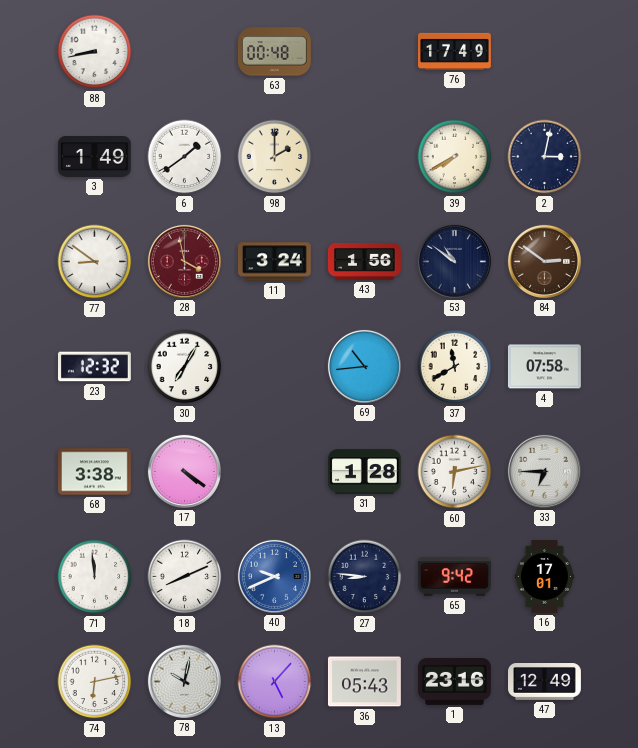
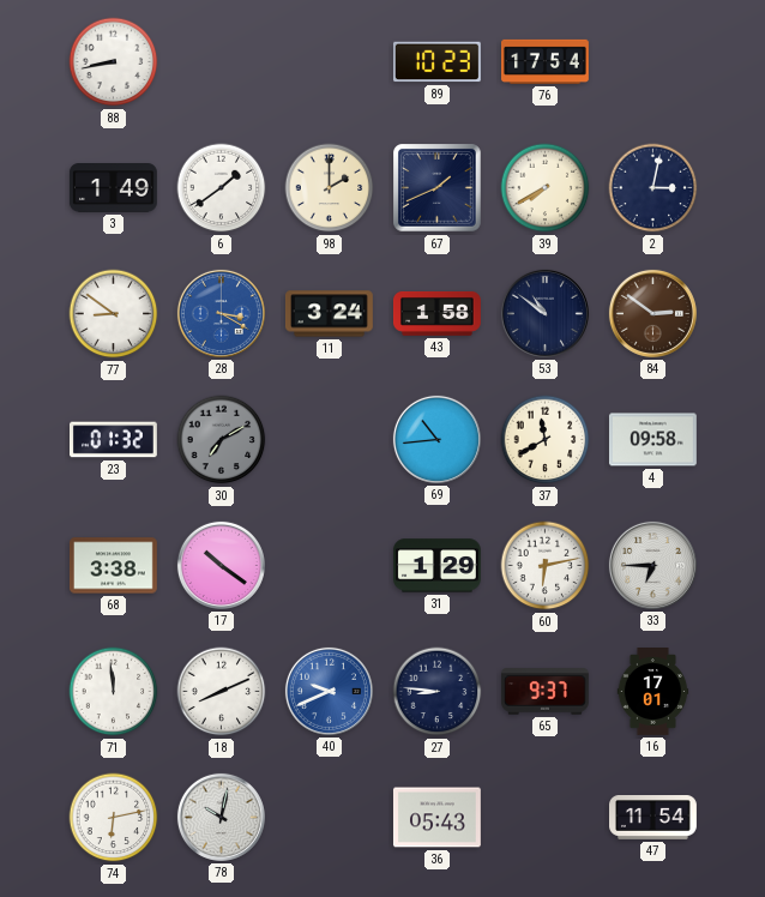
63: 00:48 -> none
89: none -> 10:23
76: 17:49 -> 17:54
67: none -> 1:41
28: 3:58 -> 3:20
28 dial: burgundy -> blue
43: 1:56 -> 1:58
23: 12:32 -> 01:32
30: 7:05 -> 7:10
30 dial: white -> grey
4: 07:58 -> 09:58
17: 4:21 -> 10:21
31: 1:28 -> 1:29
65: 9:42 -> 9:37
13: 5:07 -> none
1: 23:16 -> none
47: 12:49 -> 11:54
